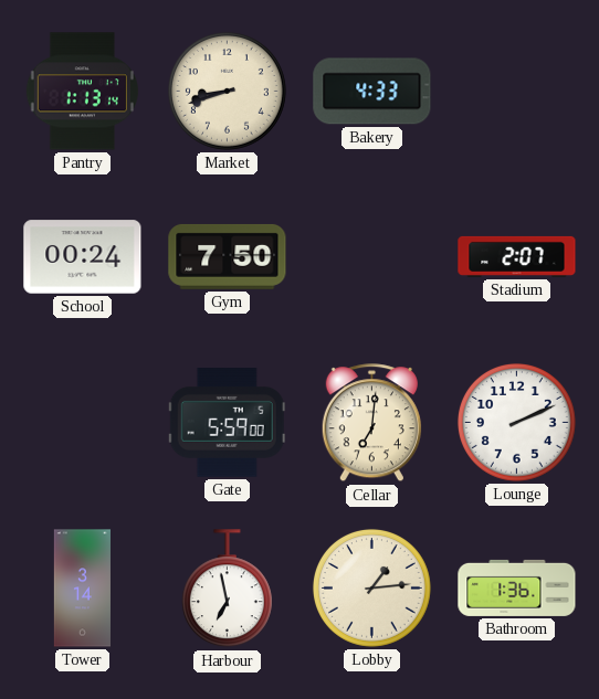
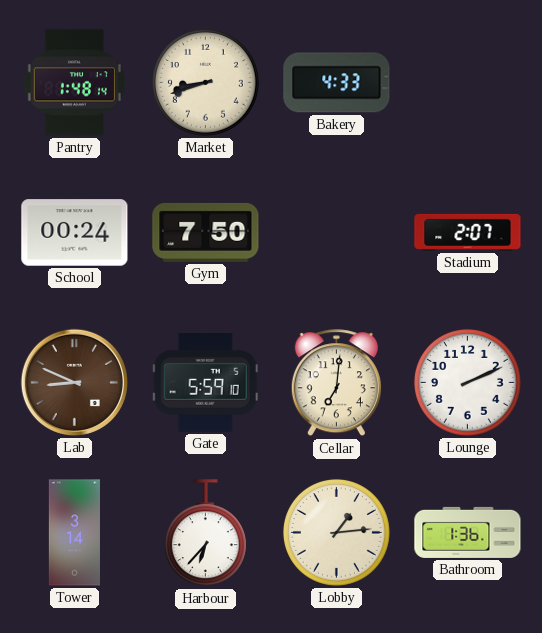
Pantry: 1:13 -> 1:48
Lab: none -> 8:49
Gate: 5:59:00 -> 5:59:10
Harbour: 6:58 -> 6:37
